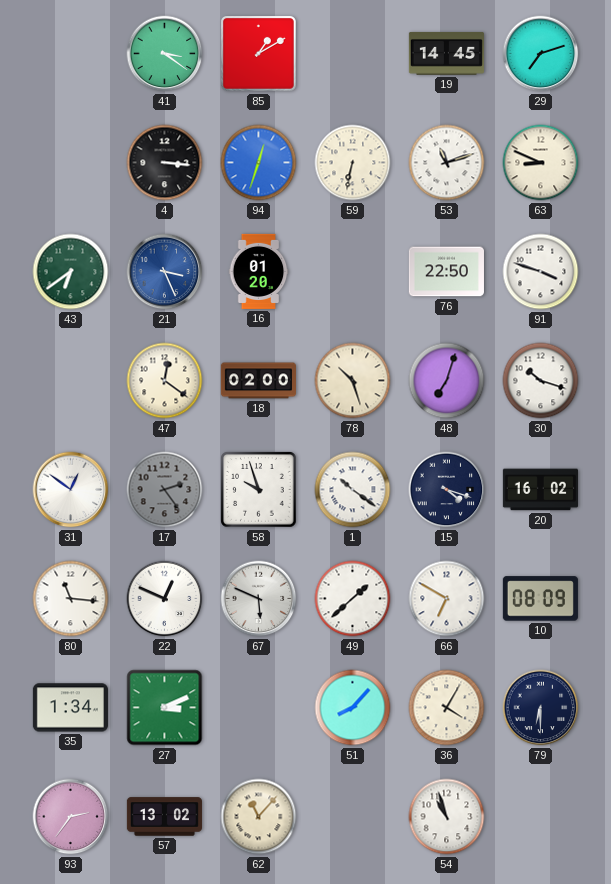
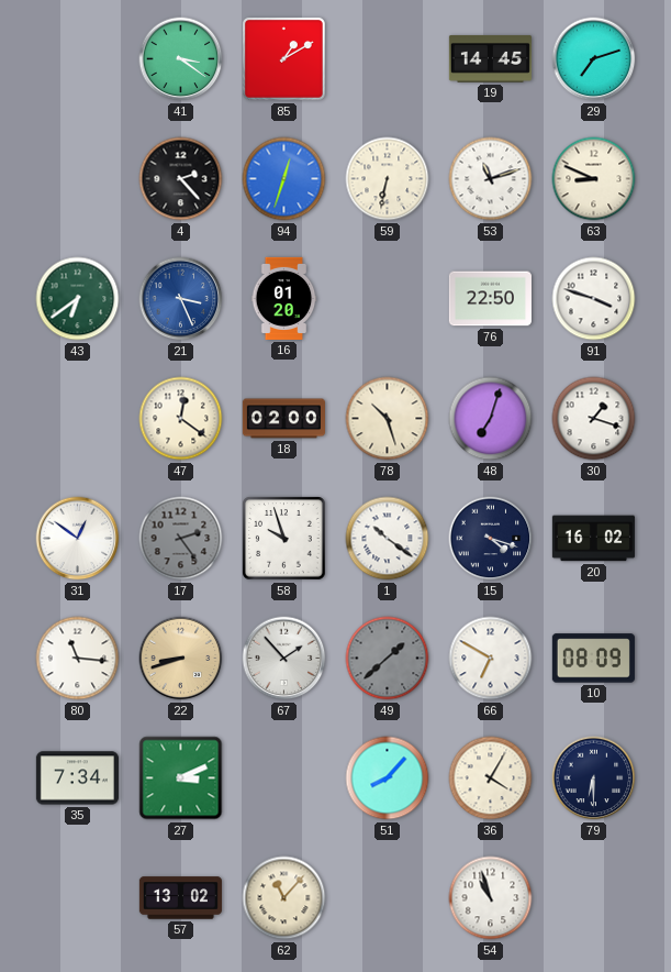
4: 3:16 -> 2:23
30: 10:18 -> 1:18
22: 12:49 -> 8:42
22 dial: white -> champagne
67: 5:49 -> 1:53
49 dial: white -> grey
35: 1:34 -> 7:34
93: 2:36 -> none
